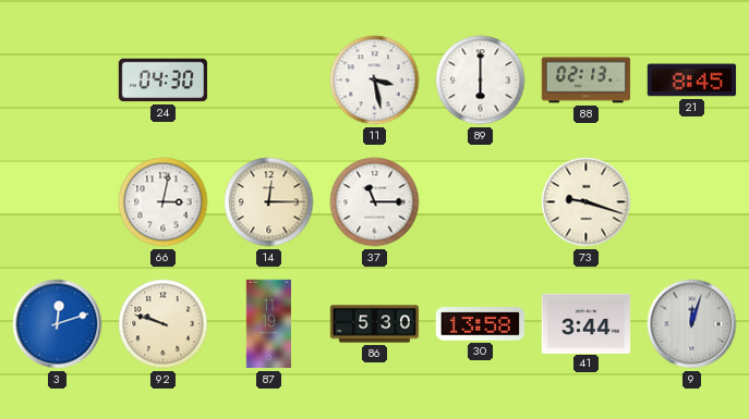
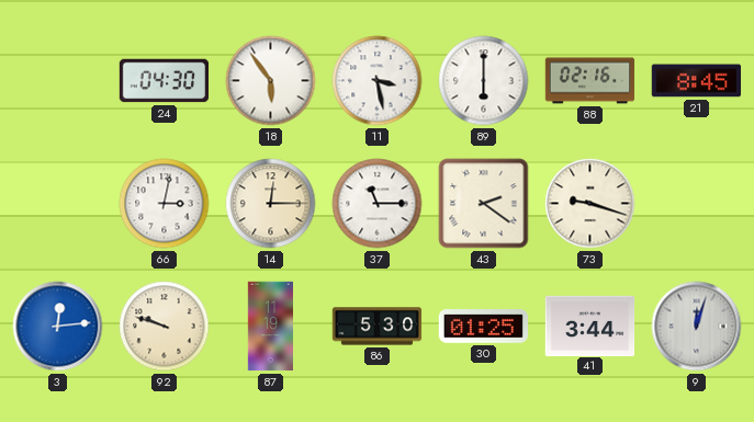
18: none -> 5:54
88: 02:13 -> 02:16
43: none -> 2:21
3: 12:12 -> 12:14
30: 13:58 -> 01:25
